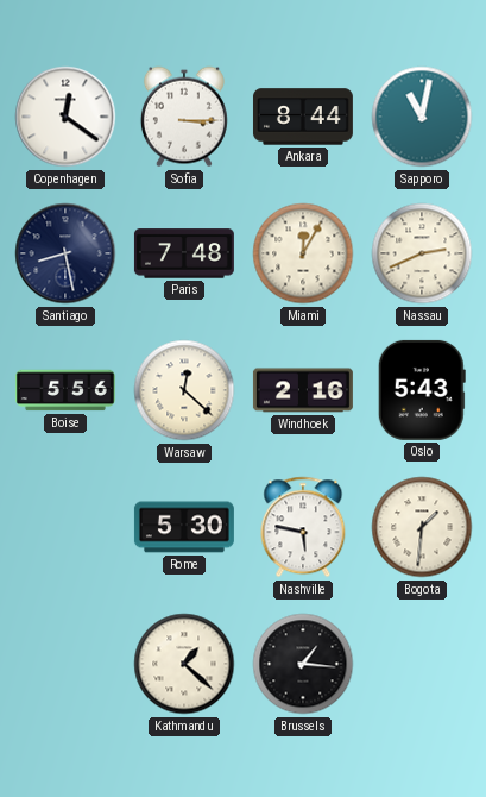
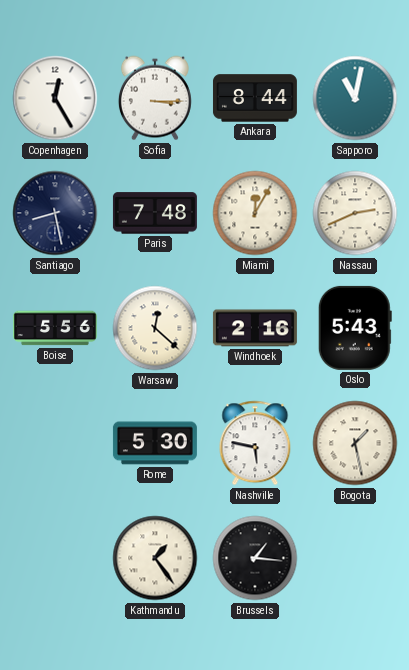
Copenhagen: 12:21 -> 12:25
Bogota: 1:31 -> 1:28
Kathmandu: 1:22 -> 1:24
